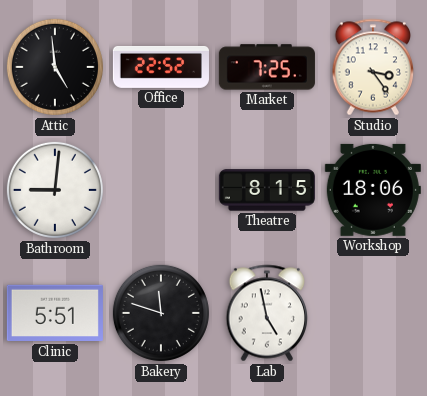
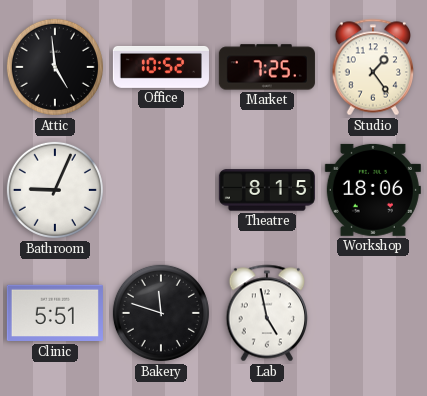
Office: 22:52 -> 10:52
Studio: 3:24 -> 1:24
Bathroom: 9:01 -> 9:04
